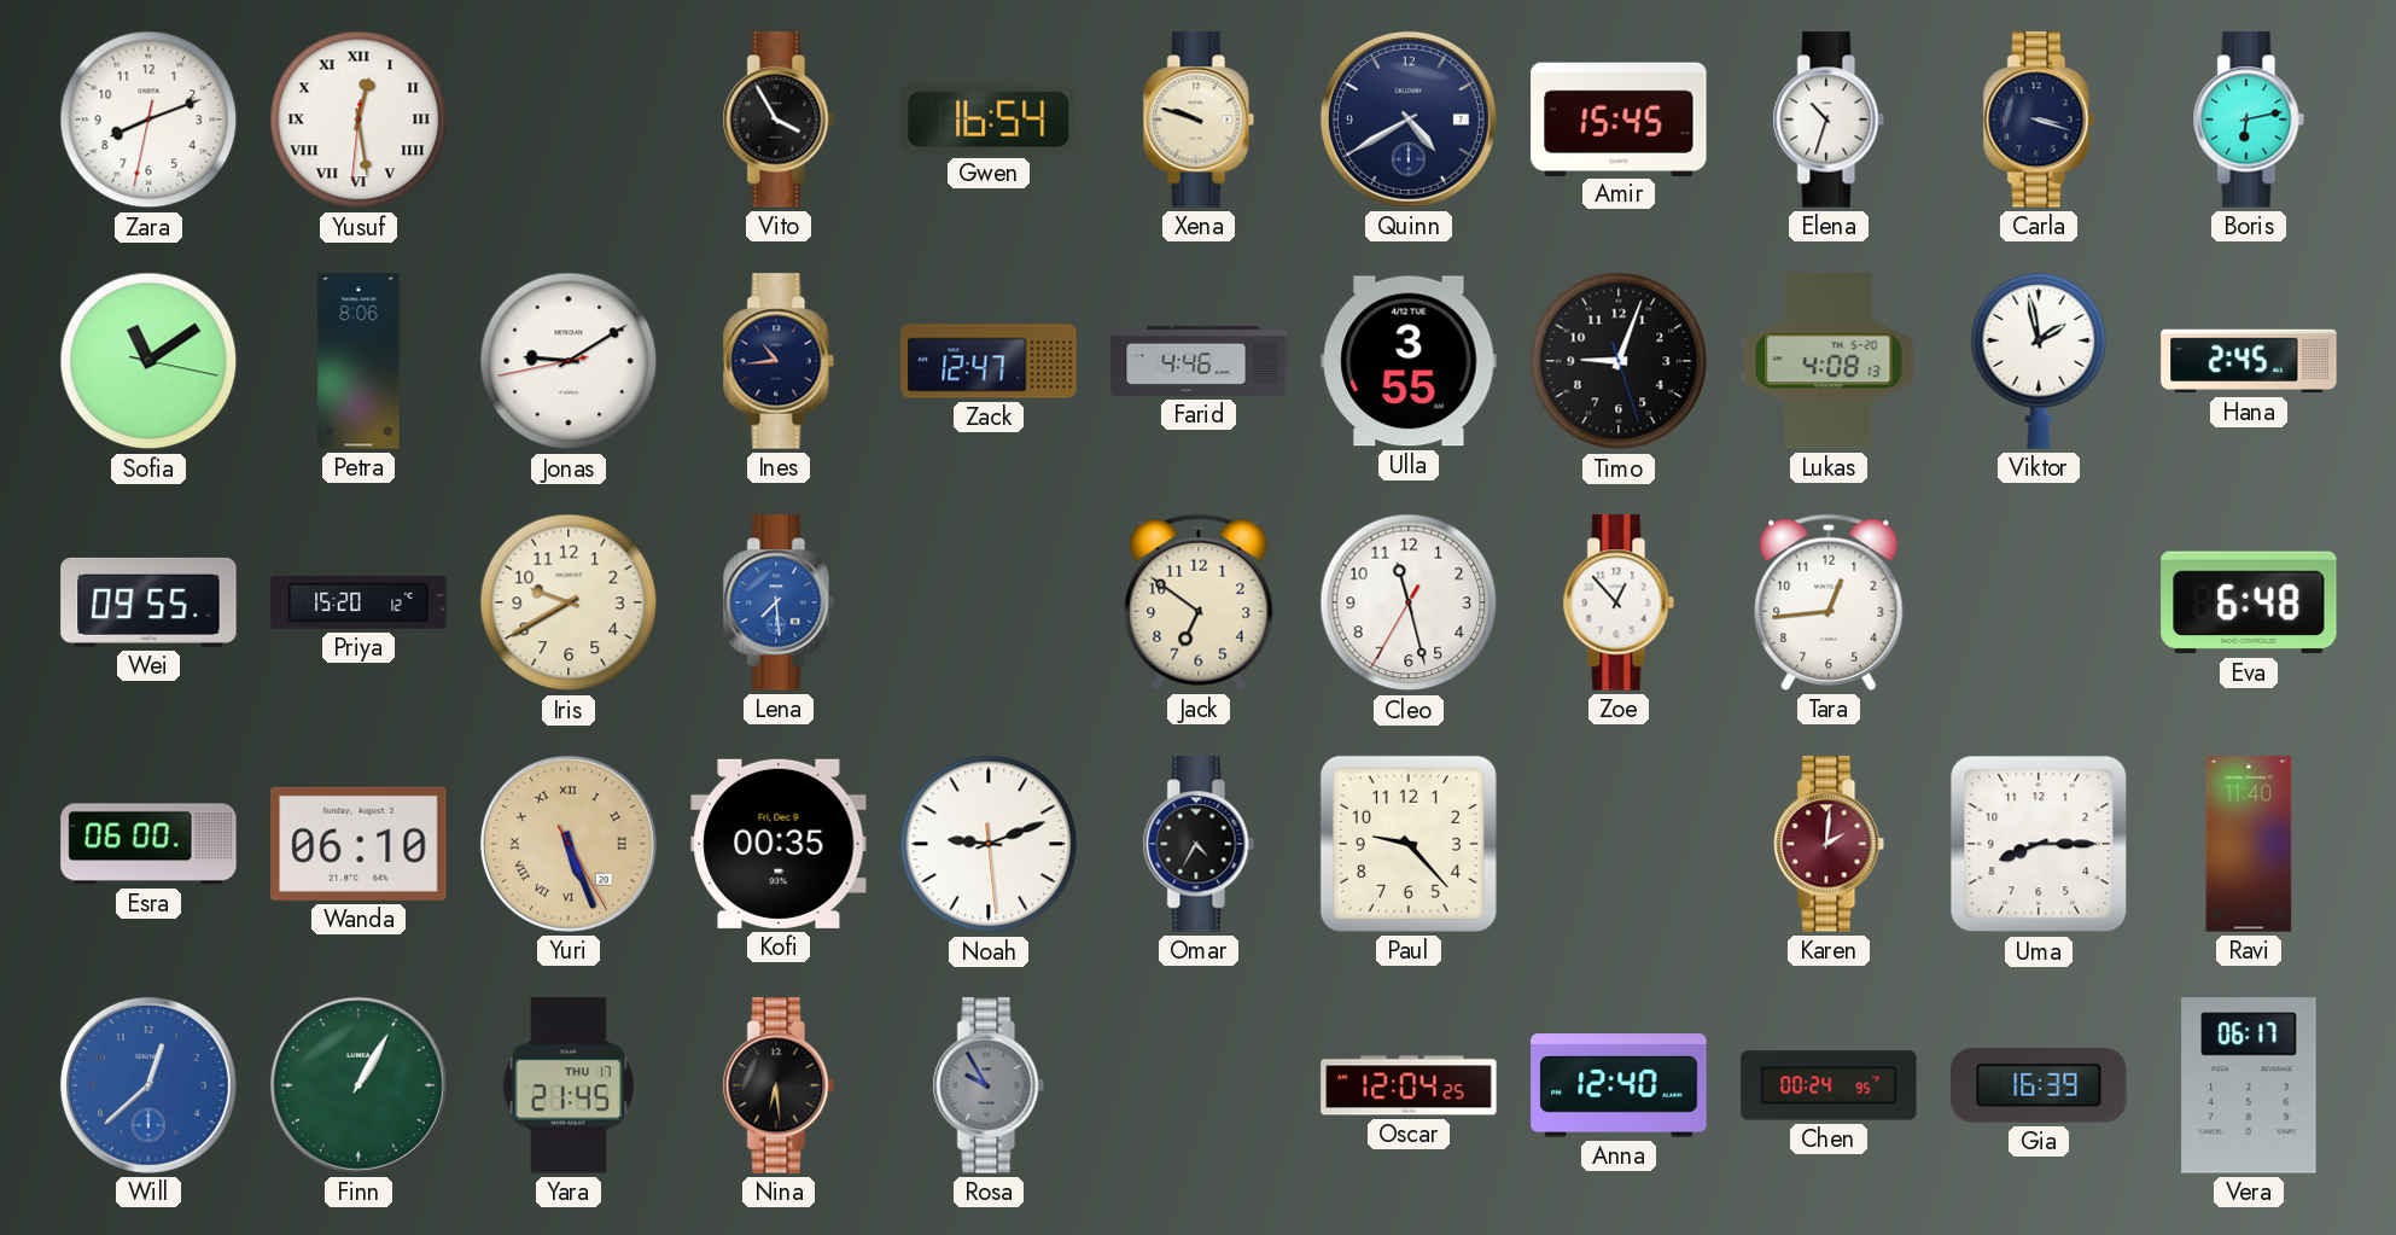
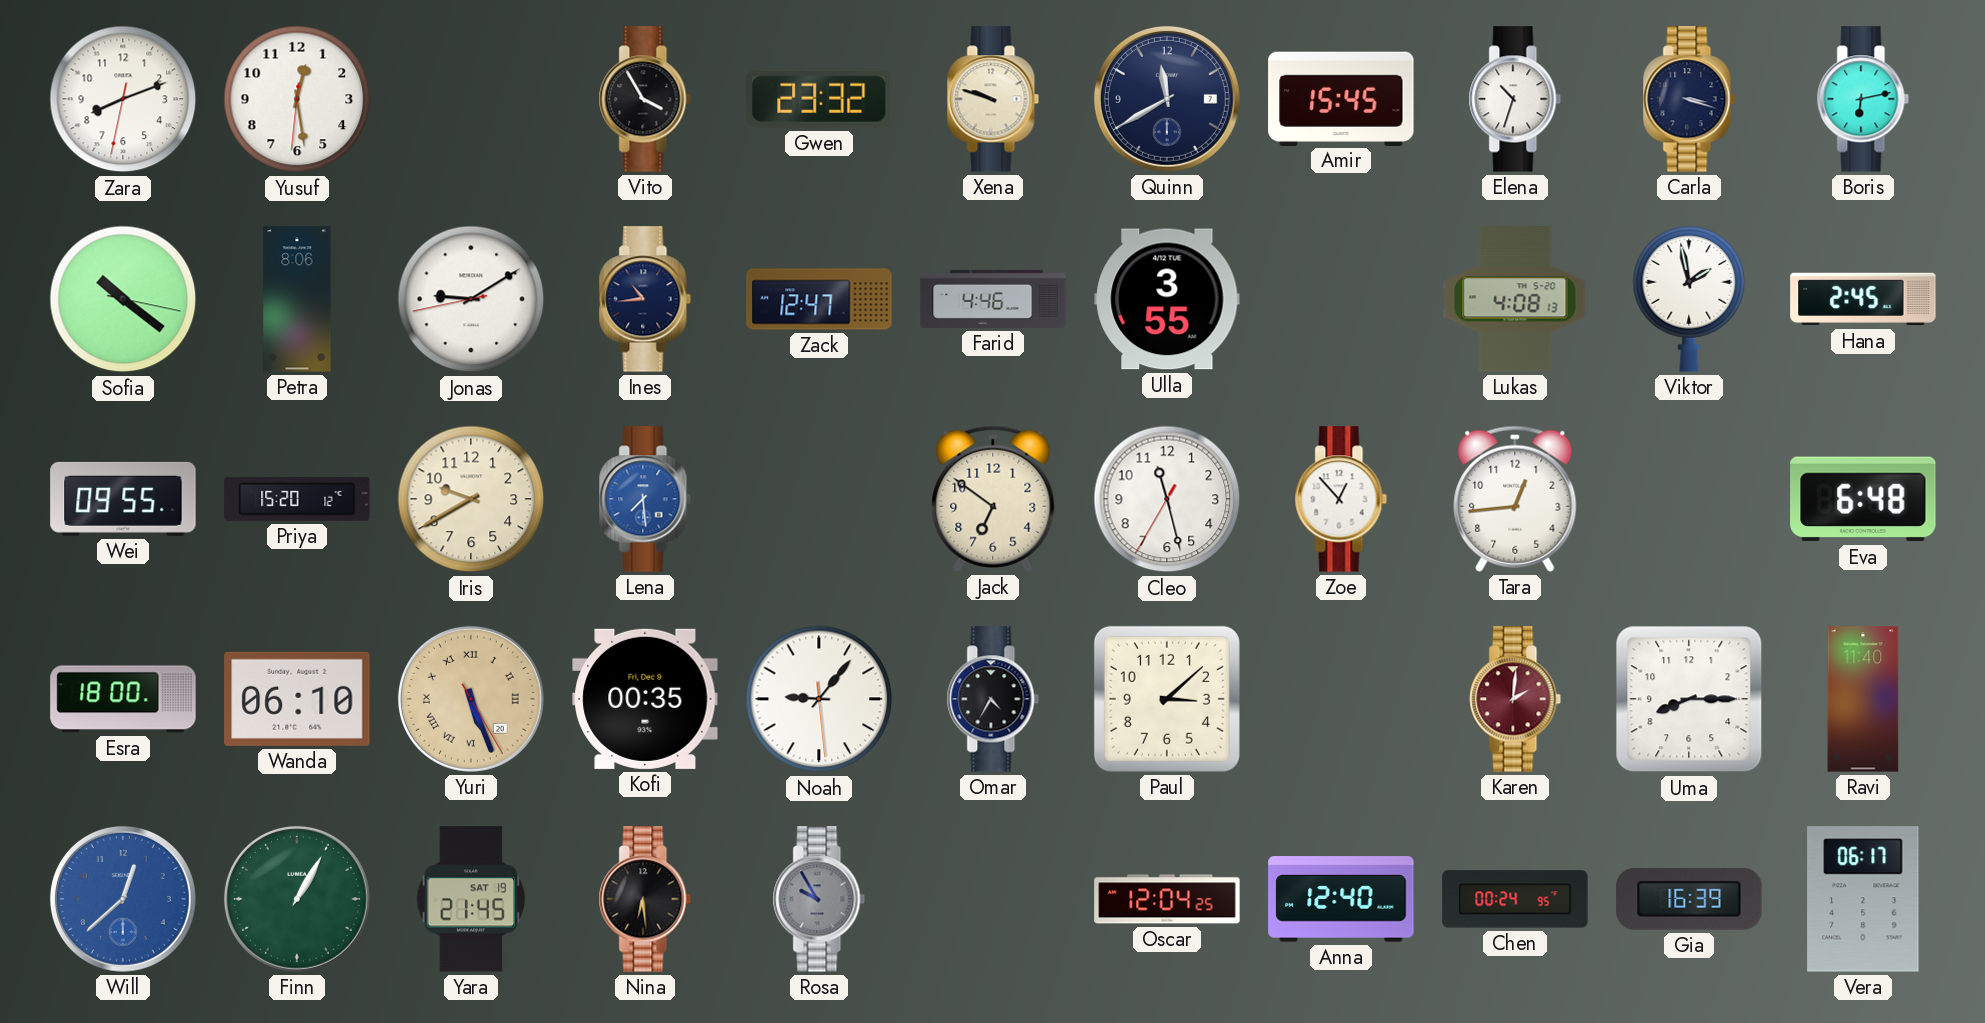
Yusuf numerals: Roman -> Arabic
Gwen: 16:54 -> 23:32
Quinn: 4:40 -> 11:40
Sofia: 11:09 -> 10:21
Timo: 9:03 -> none
Esra: 06:00 -> 18:00
Noah: 9:11 -> 9:06
Paul: 9:23 -> 3:08
Yara date: THU 17 -> SAT 19
